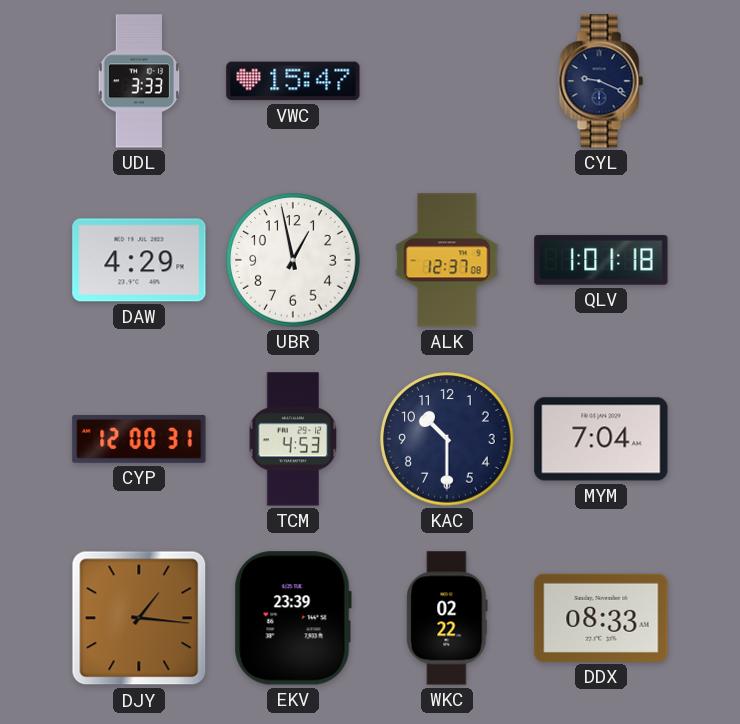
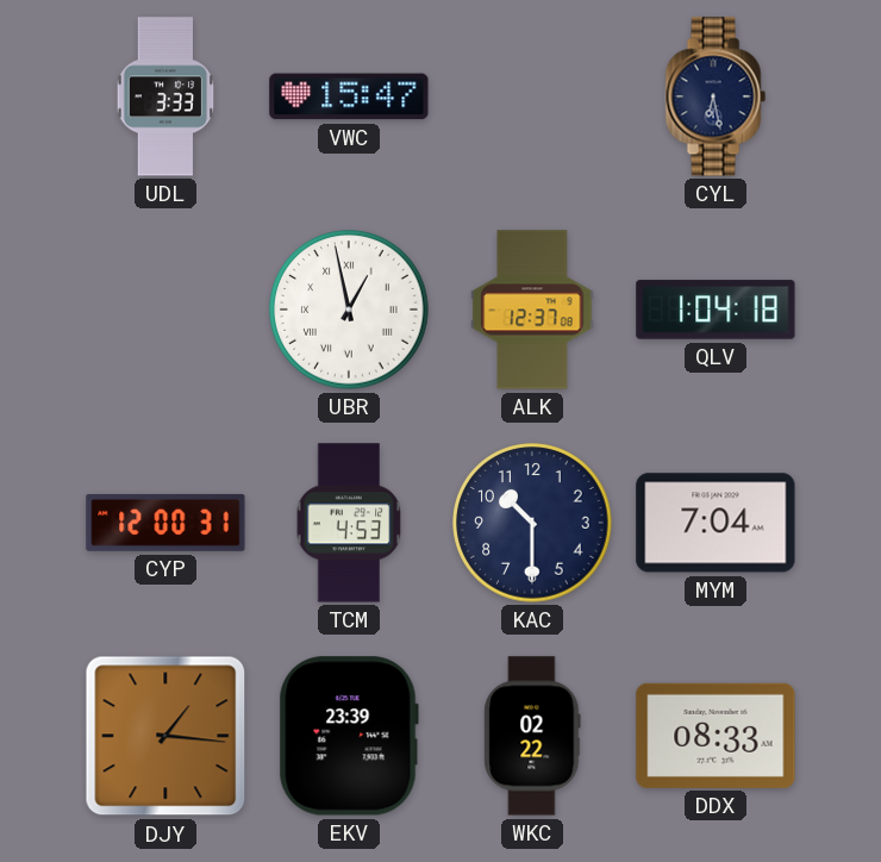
CYL: 9:19 -> 6:28
DAW: 4:29 -> none
UBR numerals: Arabic -> Roman
QLV: 1:01 -> 1:04
